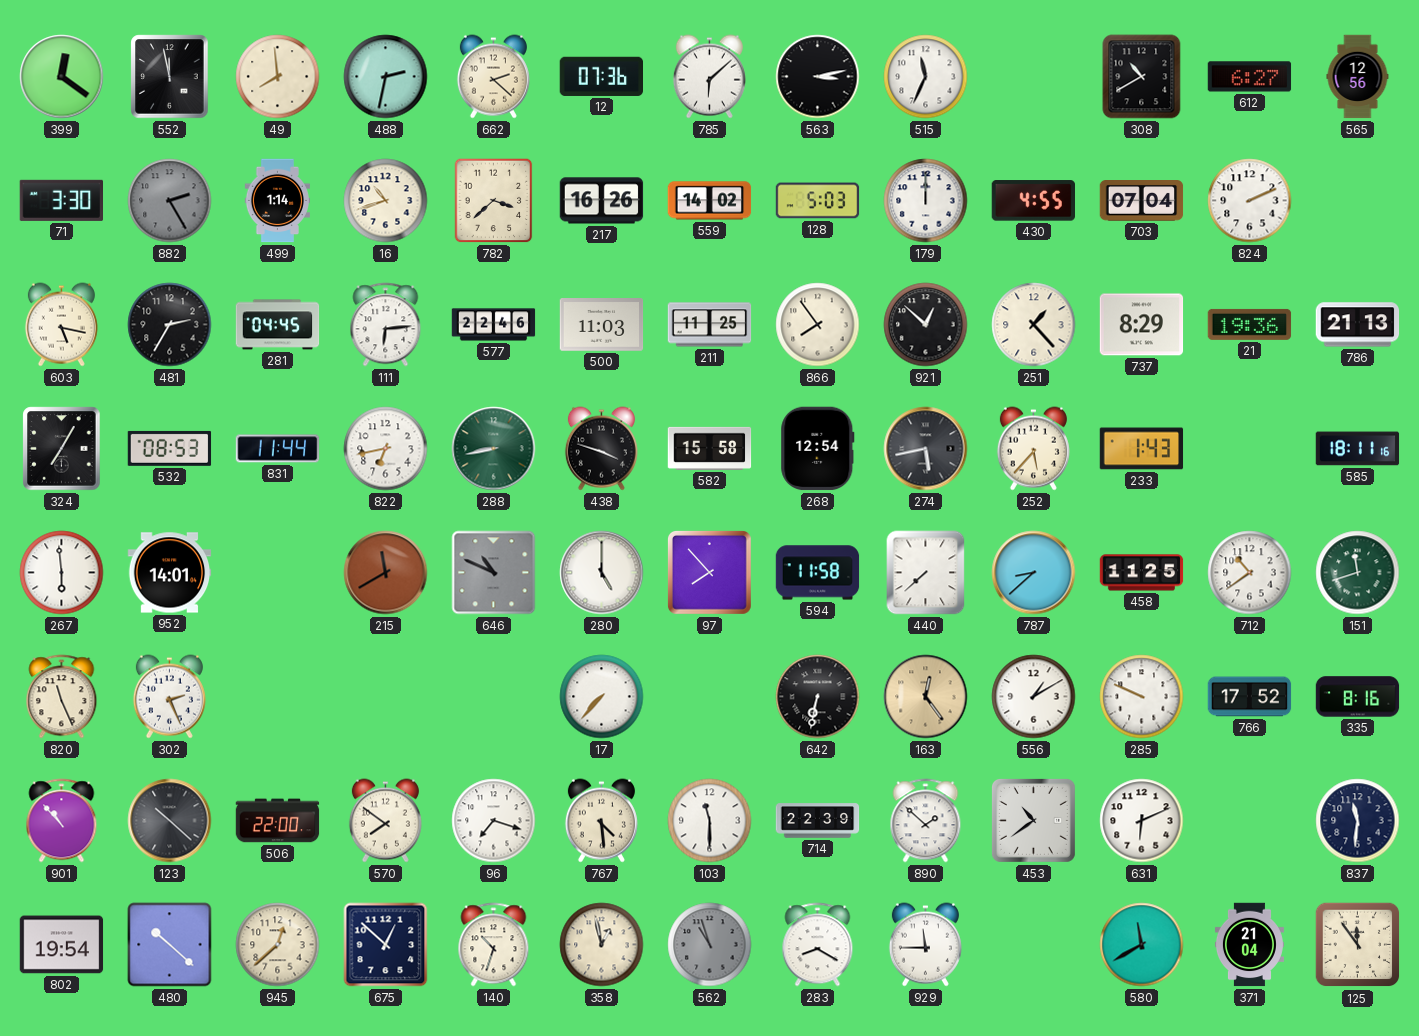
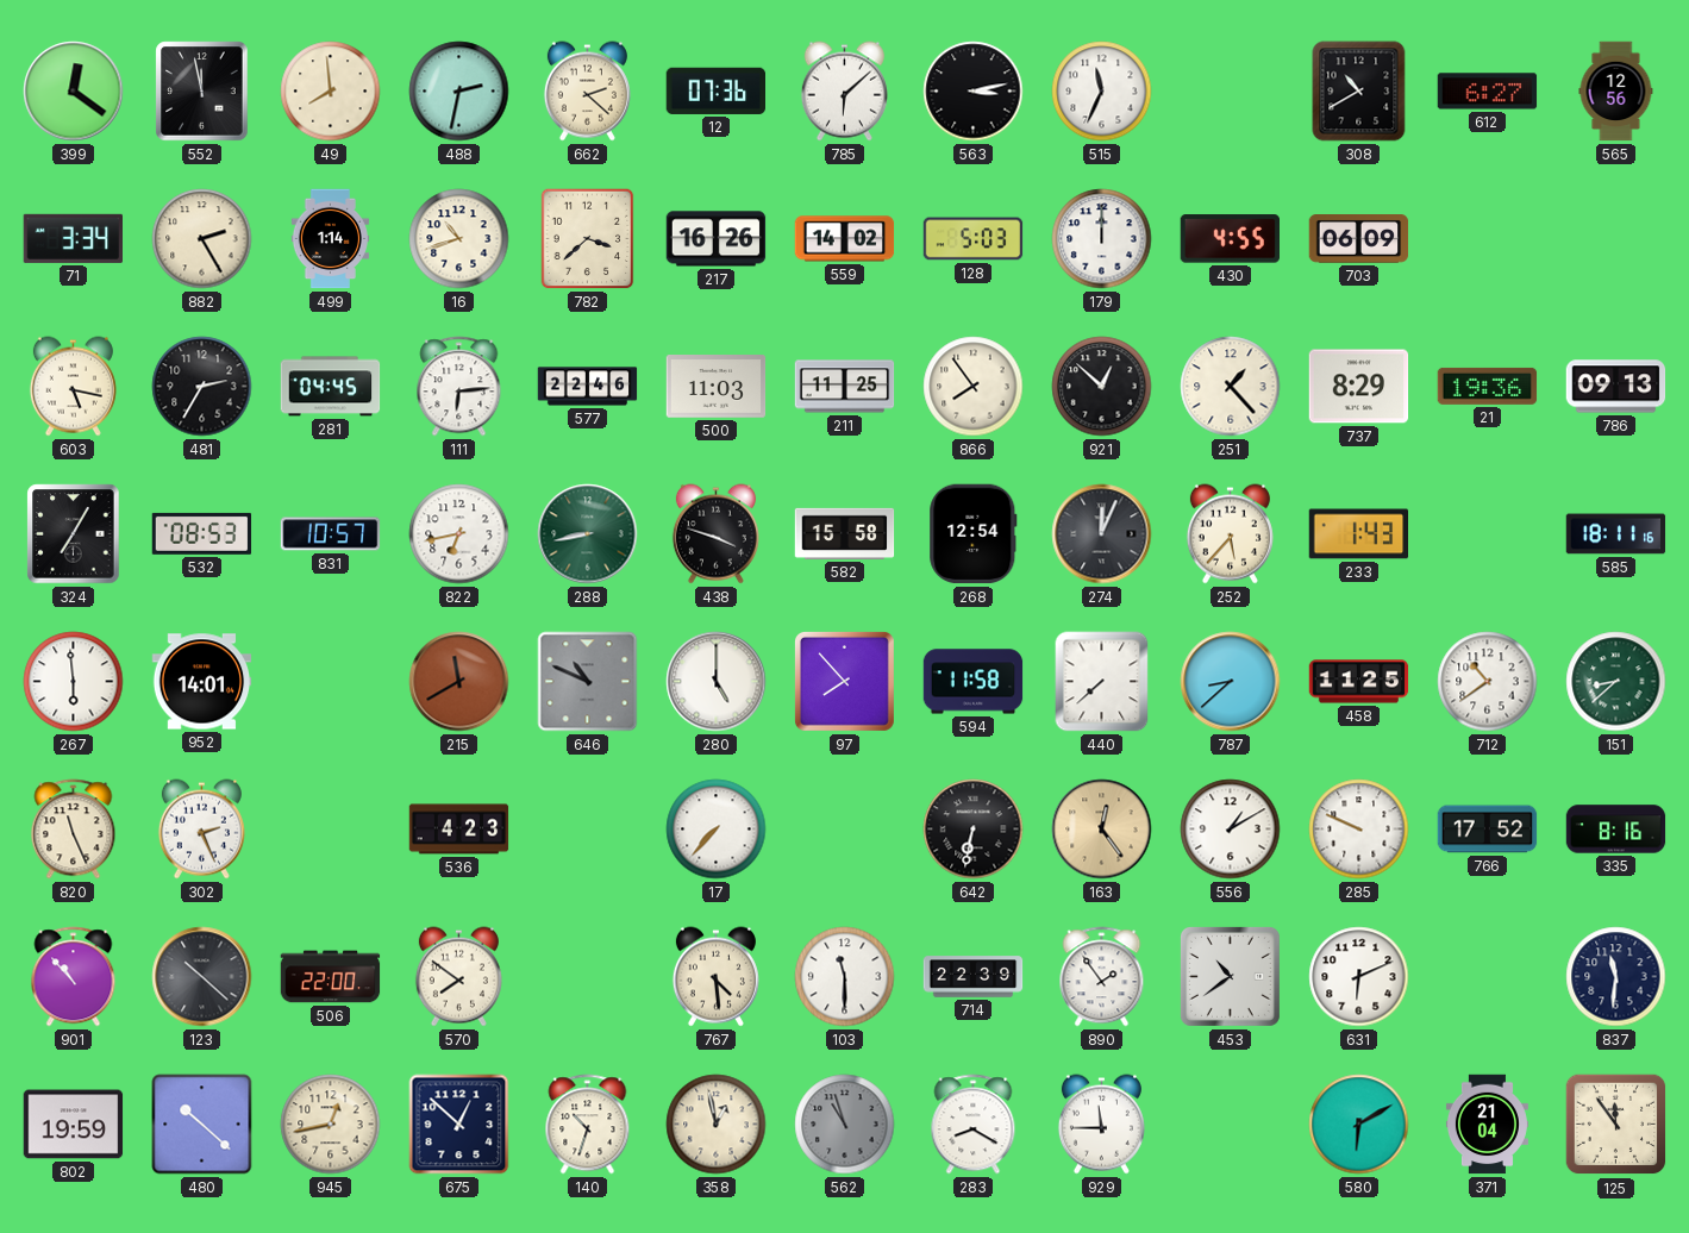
71: 3:30 -> 3:34
882 dial: grey -> cream
703: 07:04 -> 06:09
824: 2:11 -> none
786: 21:13 -> 09:13
831: 11:44 -> 10:57
274: 5:43 -> 12:04
151: 11:42 -> 8:38
536: none -> 4:23
96: 7:18 -> none
890: 1:52 -> 1:54
802: 19:54 -> 19:59
945: 12:38 -> 12:43
580: 11:40 -> 6:10
